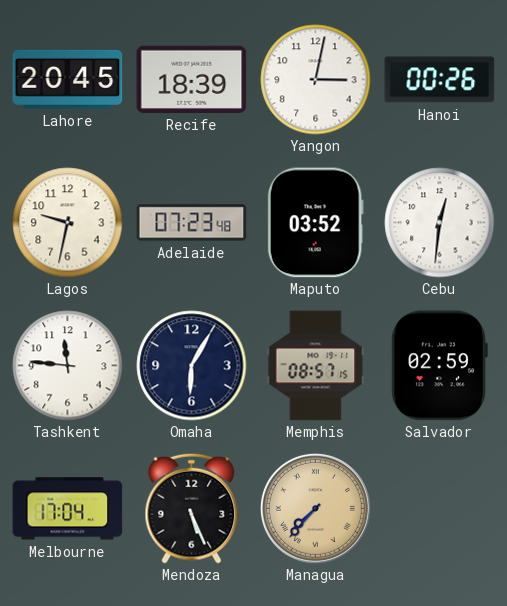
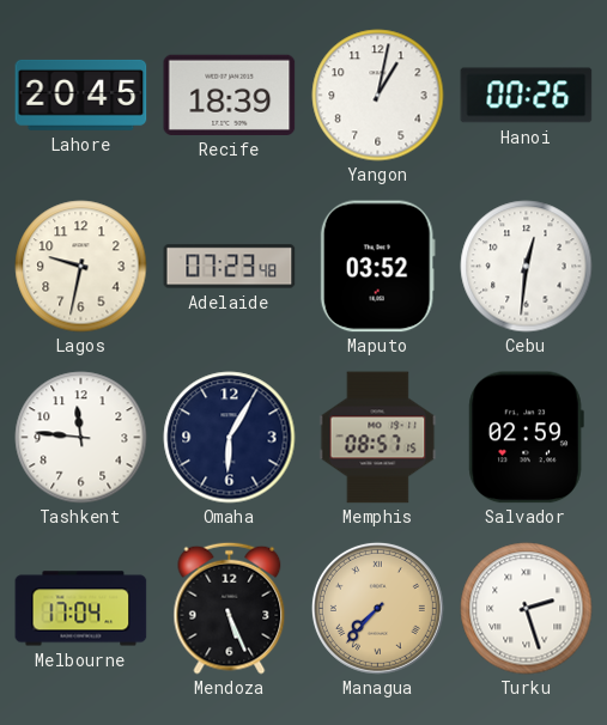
Yangon: 3:02 -> 1:02
Turku: none -> 2:27
